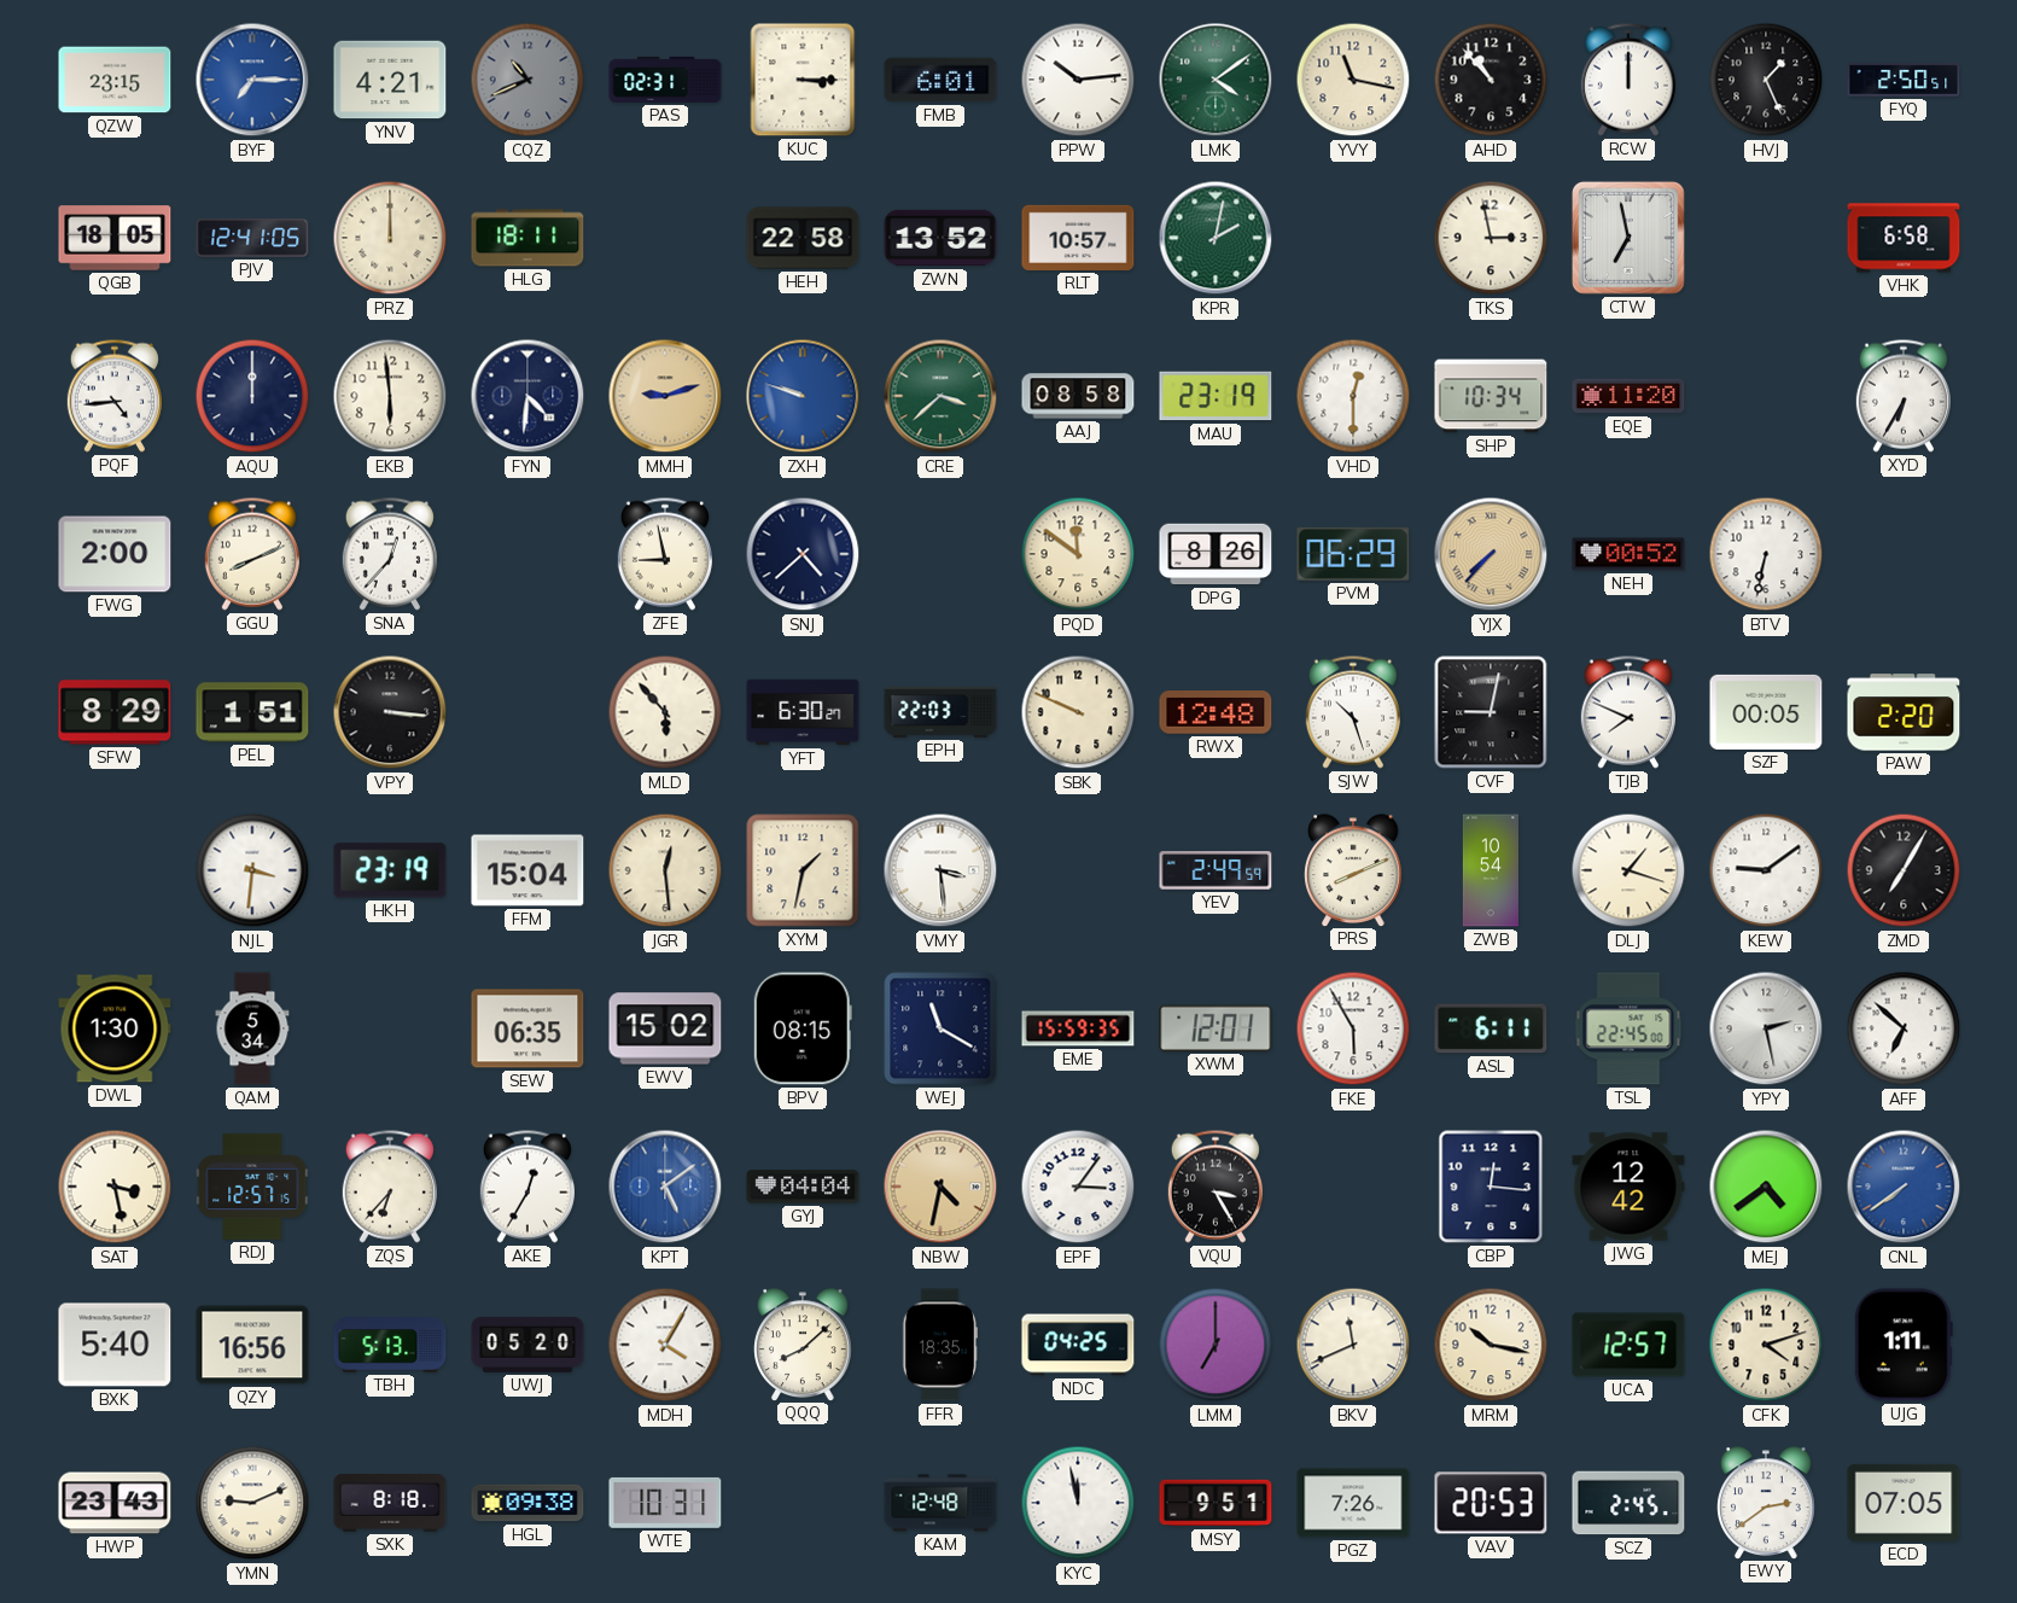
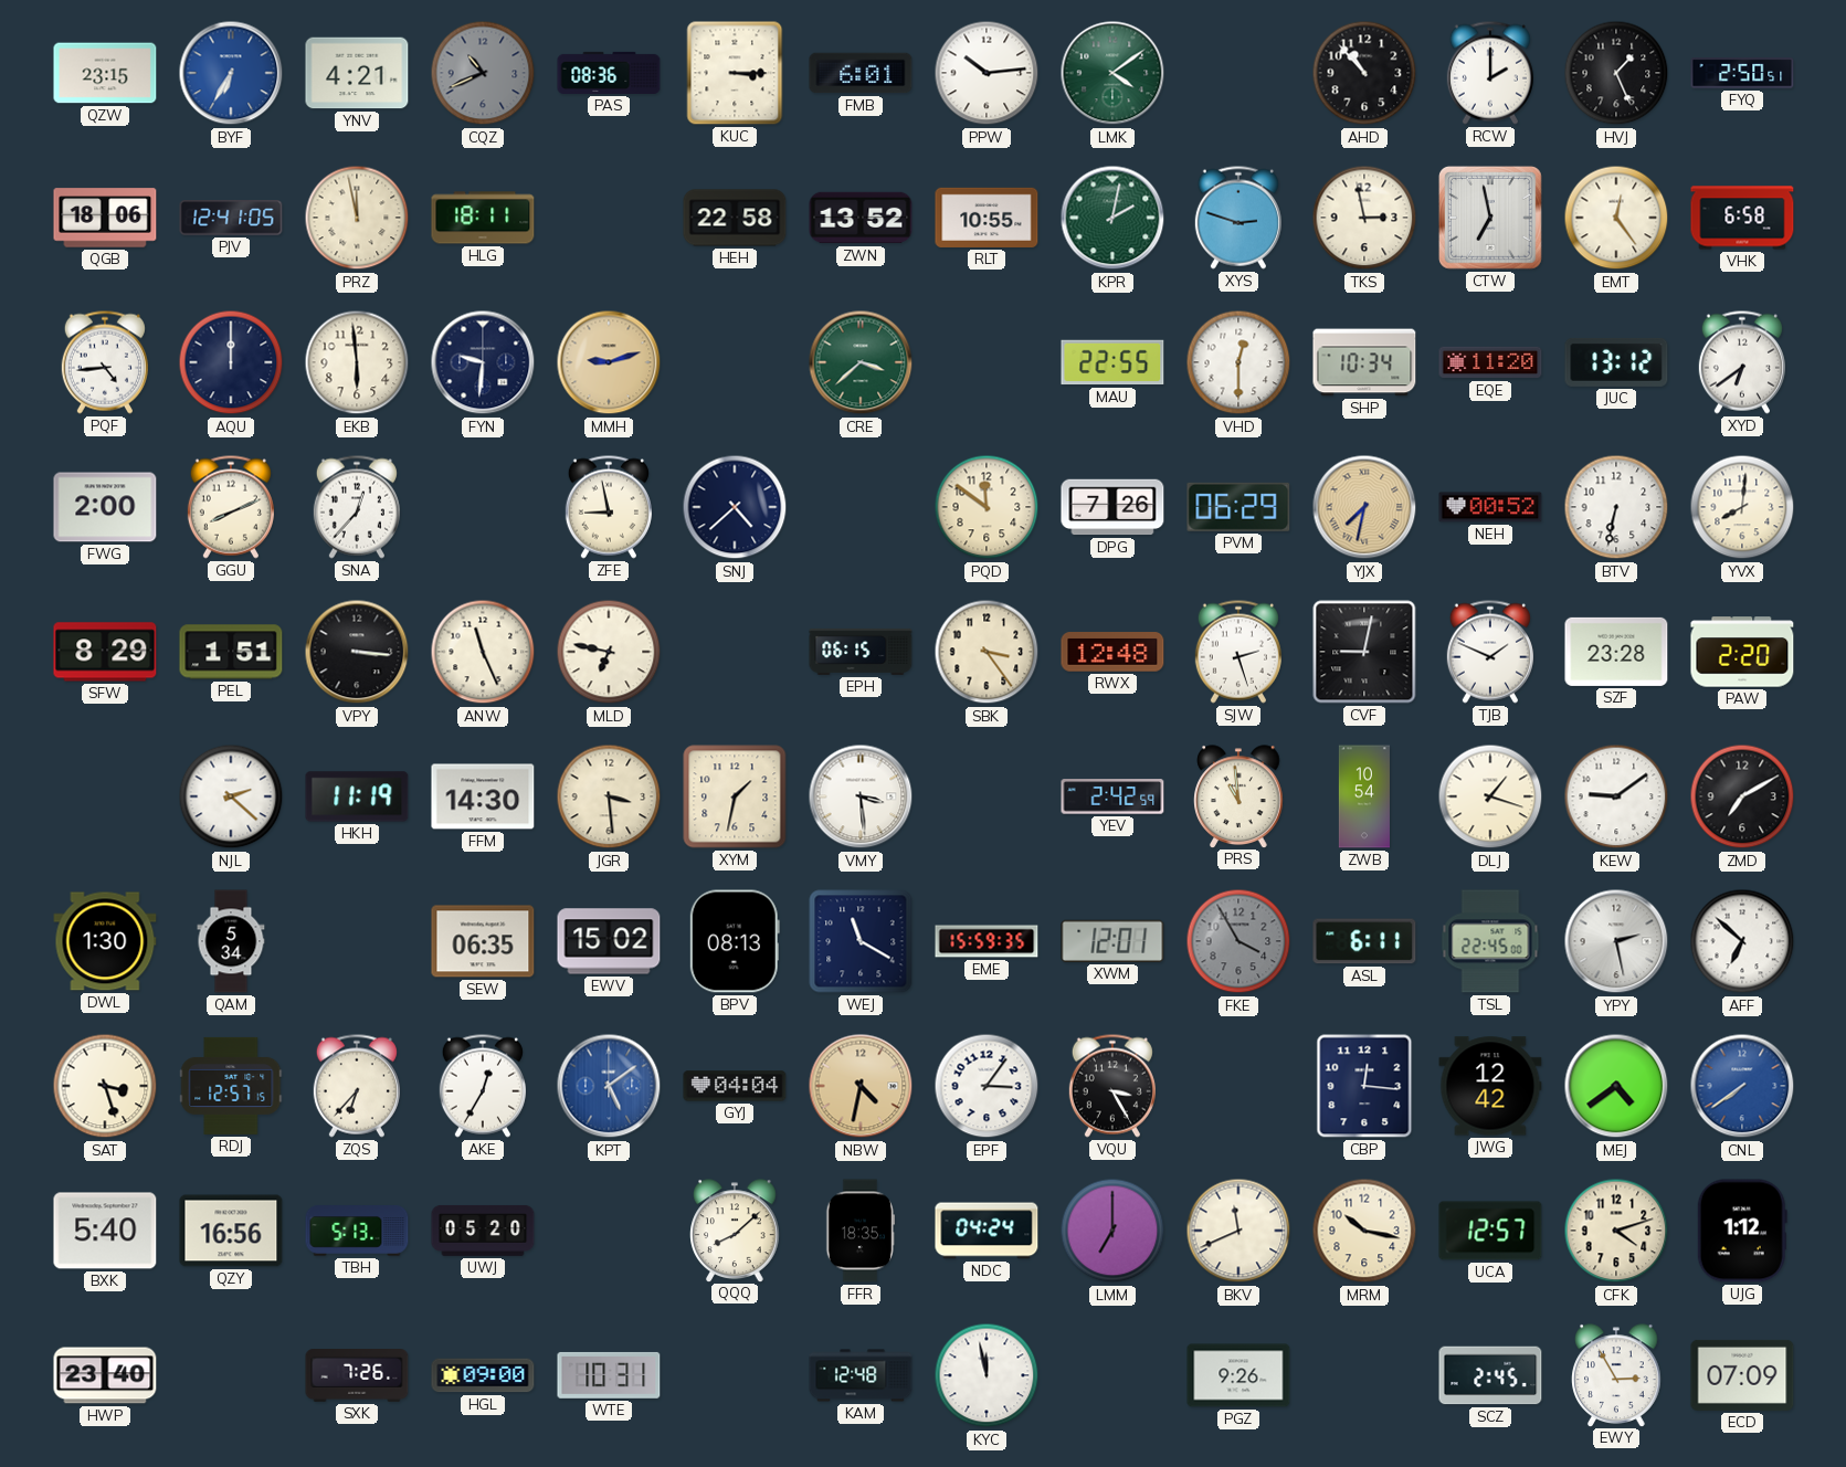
BYF: 7:15 -> 6:35
PAS: 02:31 -> 08:36
YVY: 11:17 -> none
RCW: 12:00 -> 2:00
QGB: 18:05 -> 18:06
PRZ: 12:00 -> 11:58
RLT: 10:57 -> 10:55
XYS: none -> 2:48
EMT: none -> 12:24
FYN: 4:31 -> 9:31
ZXH: 9:48 -> none
AAJ: 08:58 -> none
MAU: 23:19 -> 22:55
JUC: none -> 13:12
XYD: 6:35 -> 6:39
DPG: 8:26 -> 7:26
YJX: 7:37 -> 7:32
YVX: none -> 8:01
ANW: none -> 11:26
MLD: 5:53 -> 6:47
YFT: 6:30 -> none
EPH: 22:03 -> 06:15
SBK: 9:49 -> 3:24
SJW: 10:27 -> 2:27
TJB: 7:49 -> 1:49
SZF: 00:05 -> 23:28
NJL: 3:31 -> 2:22
HKH: 23:19 -> 11:19
FFM: 15:04 -> 14:30
JGR: 12:29 -> 3:29
YEV: 2:49 -> 2:42
PRS: 8:11 -> 10:59
ZMD: 7:05 -> 7:10
BPV: 08:15 -> 08:13
FKE: 5:55 -> 3:55
FKE dial: white -> grey
SAT: 3:28 -> 3:27
MDH: 4:05 -> none
NDC: 04:25 -> 04:24
UJG: 1:11 -> 1:12
HWP: 23:43 -> 23:40
YMN: 9:11 -> none
SXK: 8:18 -> 7:26
HGL: 09:38 -> 09:00
MSY: 9:51 -> none
PGZ: 7:26 -> 9:26
VAV: 20:53 -> none
EWY: 2:39 -> 2:55
ECD: 07:05 -> 07:09
